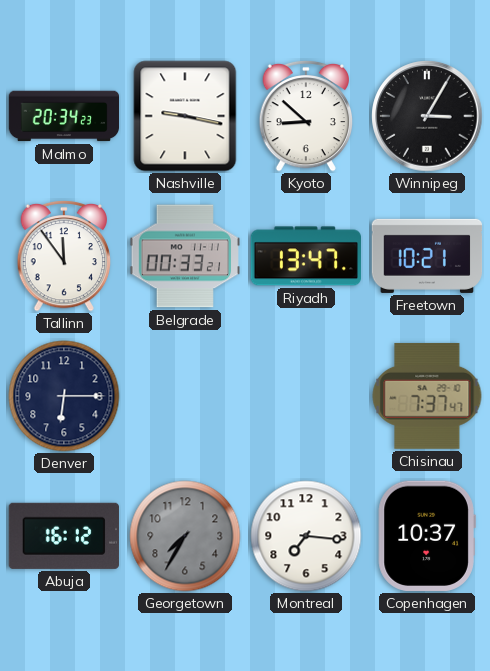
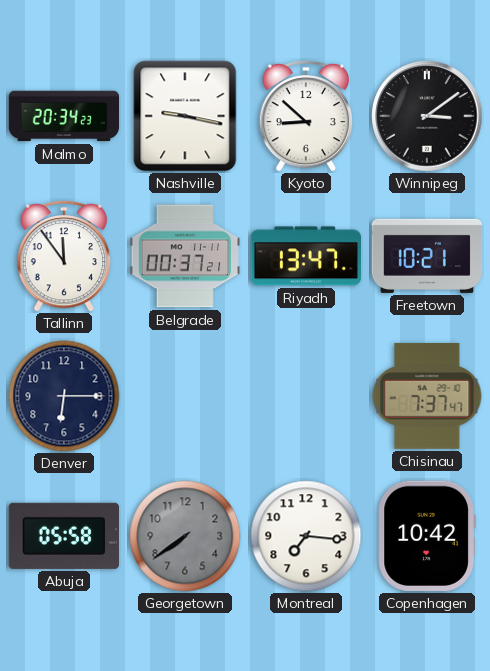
Winnipeg: 3:05 -> 3:09
Belgrade: 00:33 -> 00:37
Abuja: 16:12 -> 05:58
Georgetown: 7:35 -> 7:39
Copenhagen: 10:37 -> 10:42
